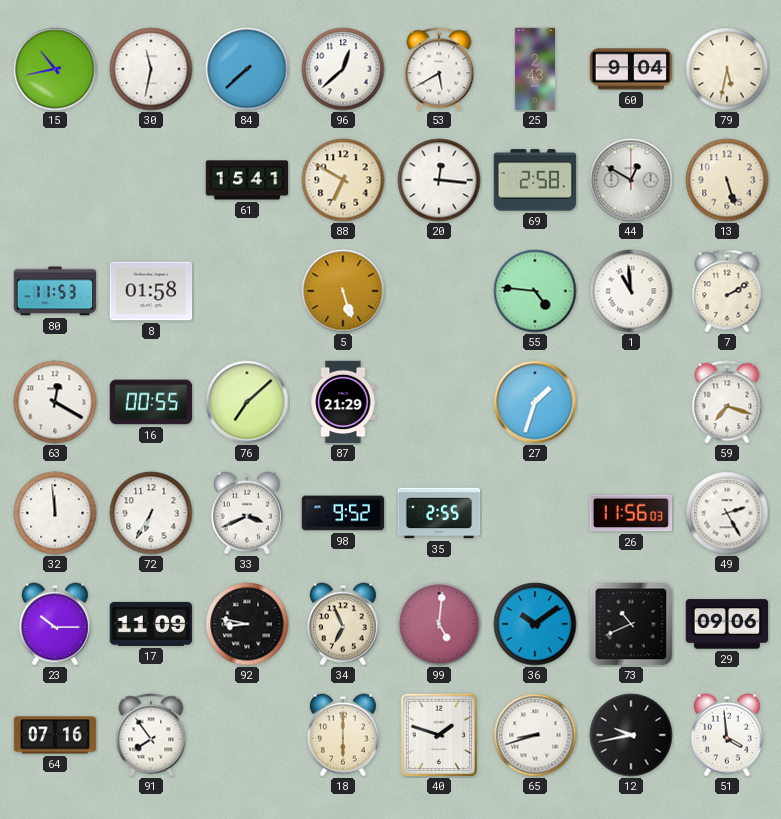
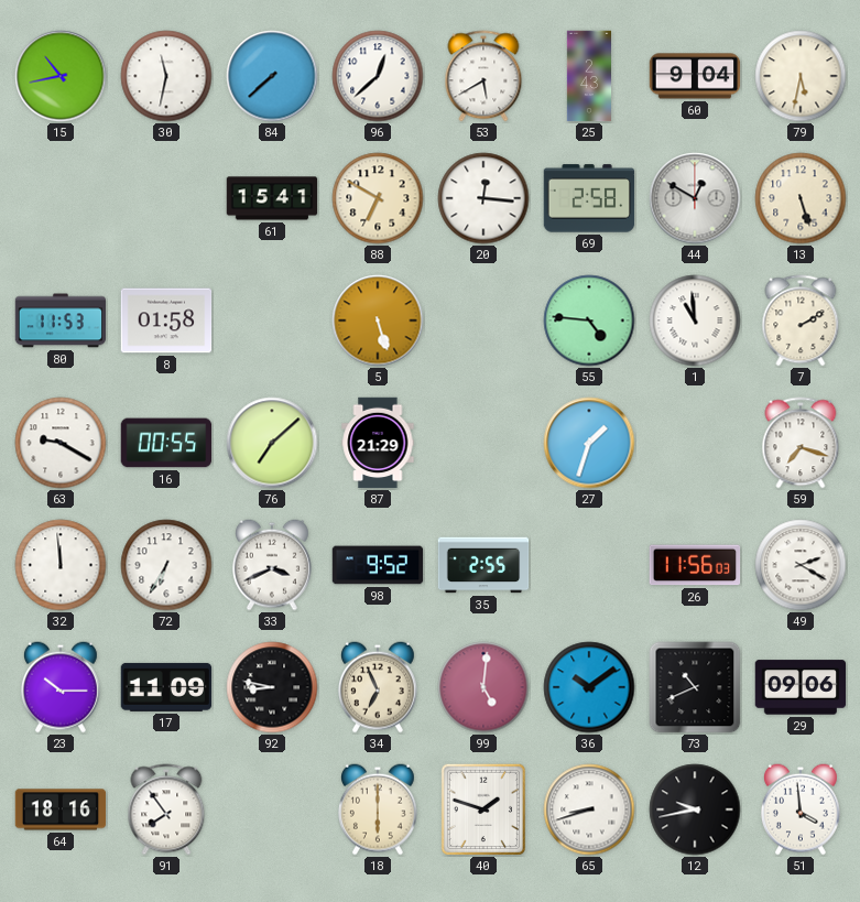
63: 12:20 -> 9:20
49: 2:25 -> 2:20
64: 07:16 -> 18:16
